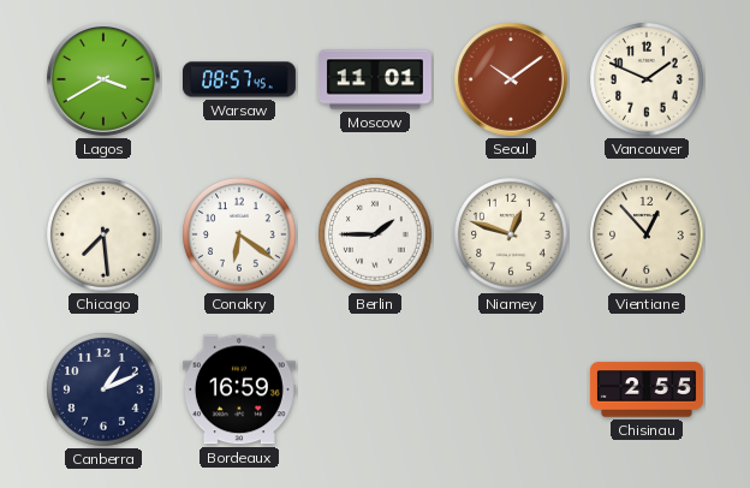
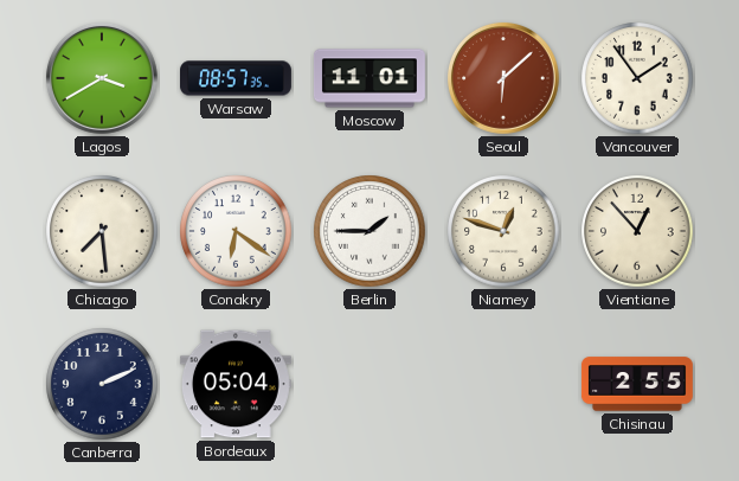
Warsaw: 08:57:45 -> 08:57:35
Seoul: 10:09 -> 6:08
Vancouver: 1:49 -> 1:54
Canberra: 1:11 -> 2:11
Bordeaux: 16:59 -> 05:04
